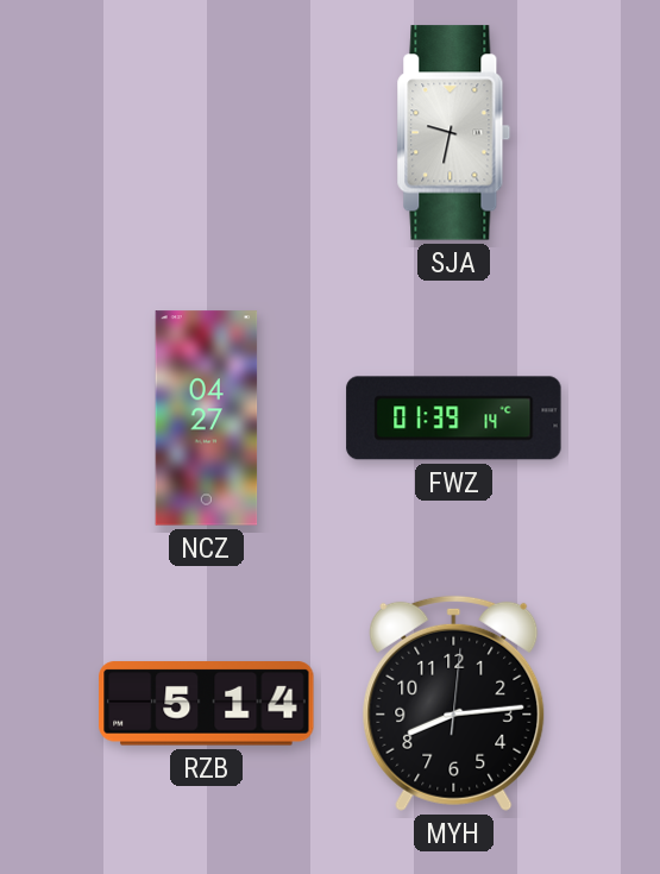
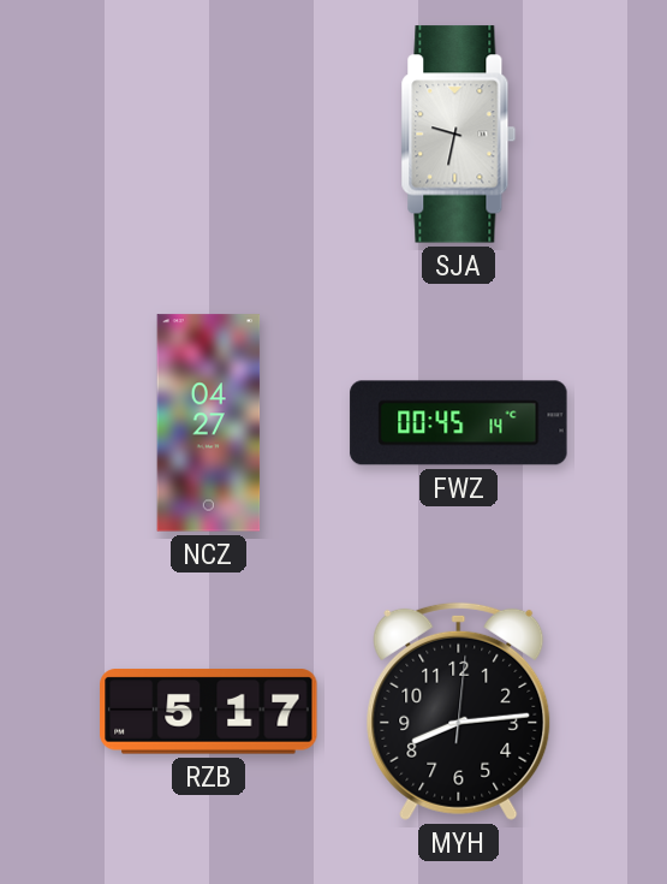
FWZ: 01:39 -> 00:45
RZB: 5:14 -> 5:17
